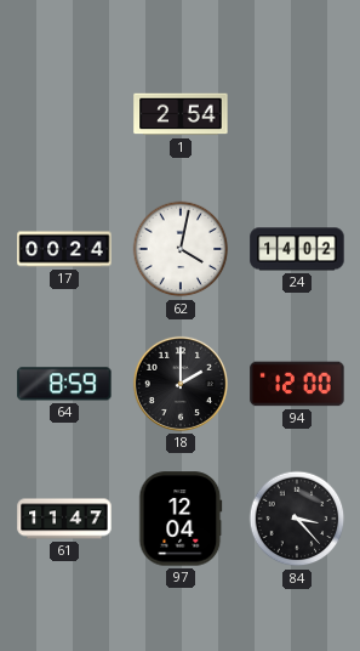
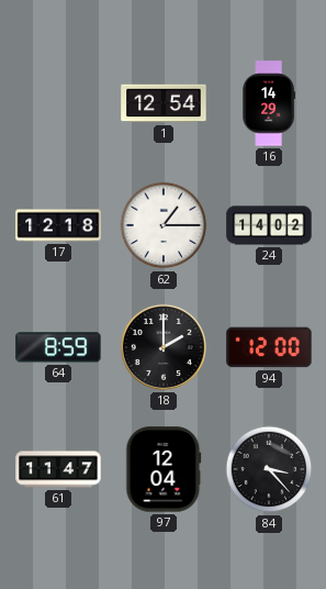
1: 2:54 -> 12:54
16: none -> 14:29
17: 00:24 -> 12:18
62: 4:02 -> 1:15
